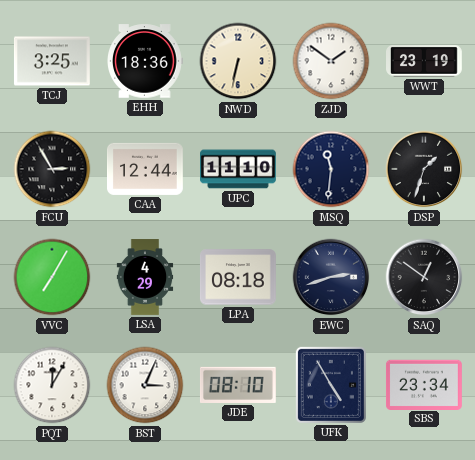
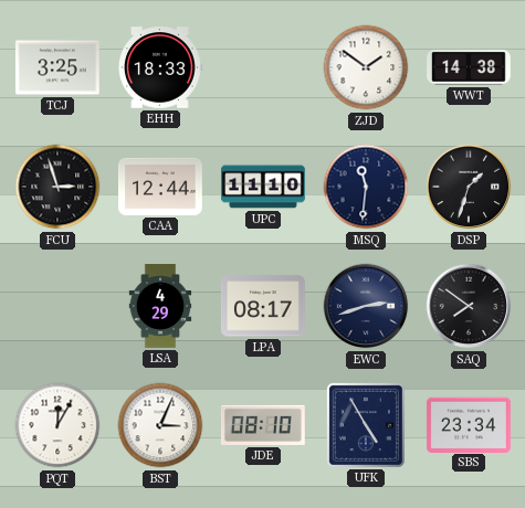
EHH: 18:36 -> 18:33
NWD: 6:32 -> none
WWT: 23:19 -> 14:38
FCU: 2:55 -> 2:57
VVC: 7:05 -> none
LPA: 08:18 -> 08:17
SAQ: 12:51 -> 7:51
